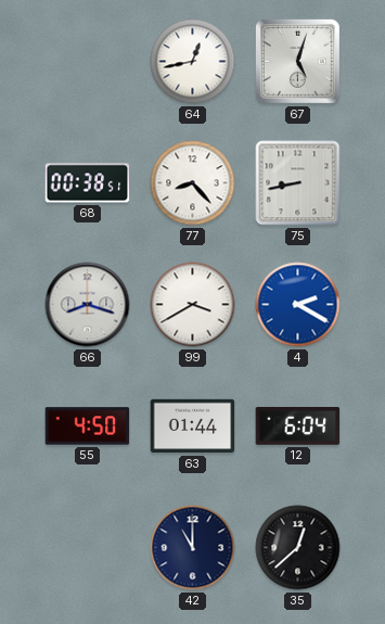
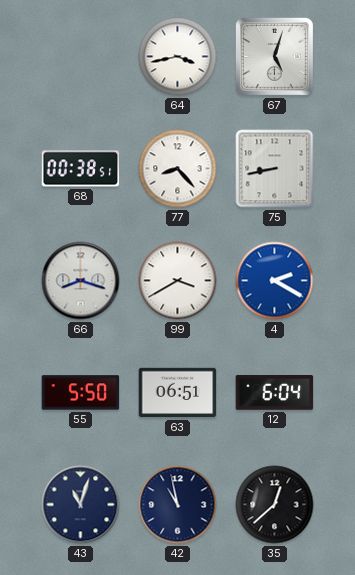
64: 12:43 -> 3:43
55: 4:50 -> 5:50
63: 01:44 -> 06:51
43: none -> 11:03
42: 11:00 -> 10:58
